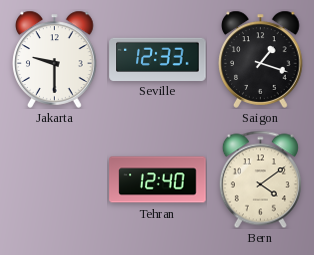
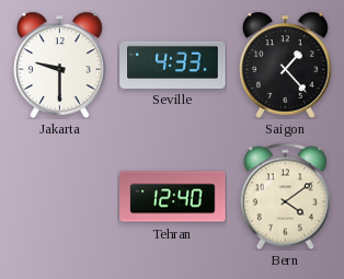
Seville: 12:33 -> 4:33
Saigon: 1:18 -> 1:23
